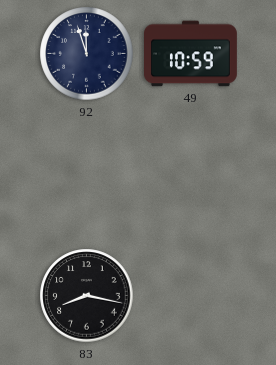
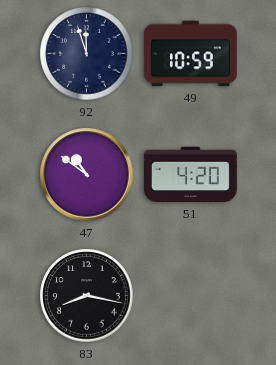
47: none -> 10:51
51: none -> 4:20
